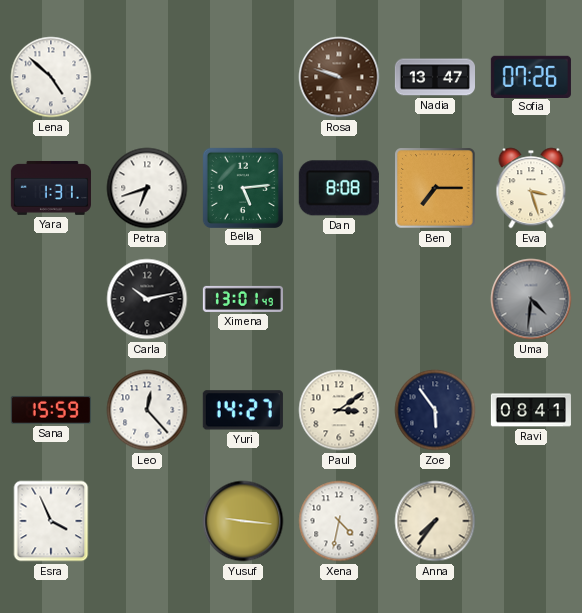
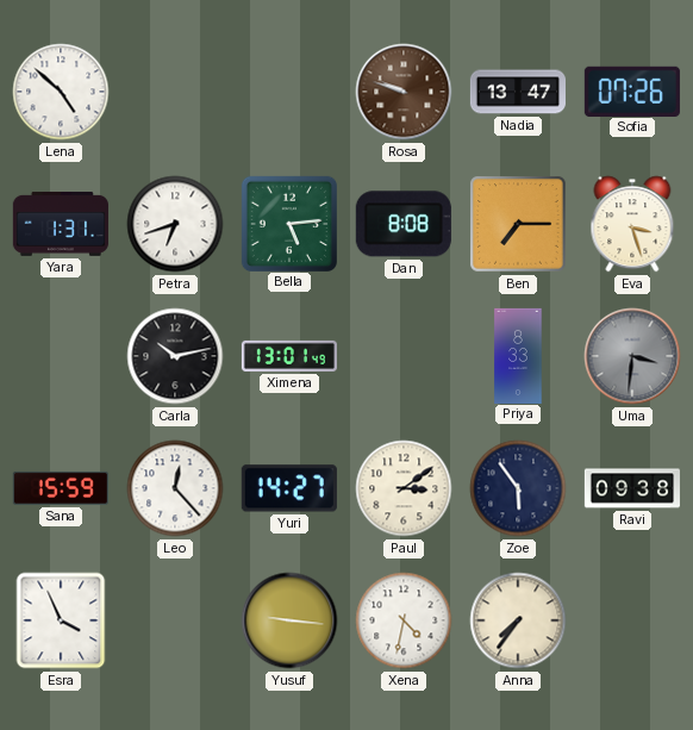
Priya: none -> 8:33
Uma: 4:31 -> 3:31
Ravi: 08:41 -> 09:38
